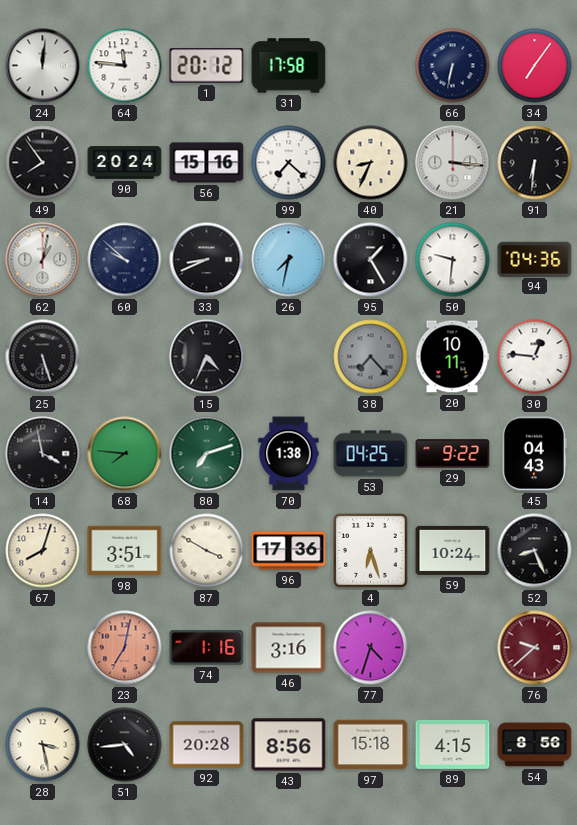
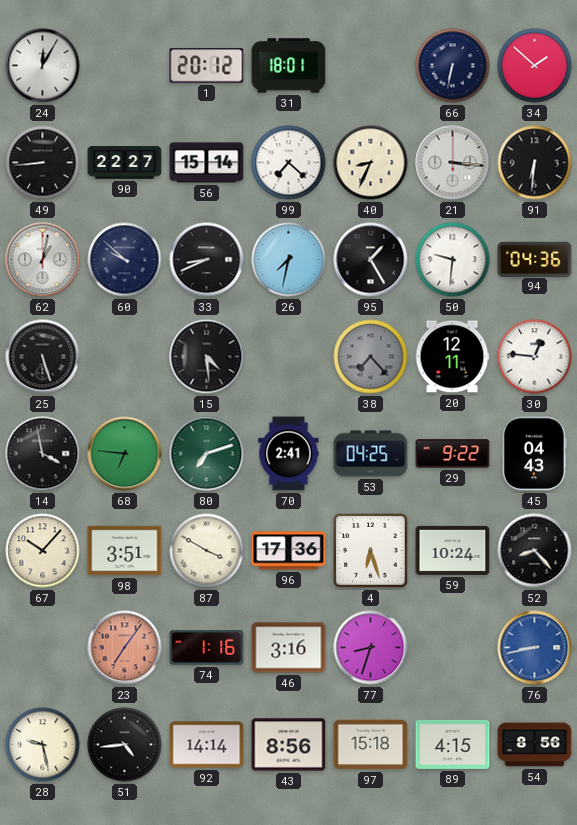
24: 12:01 -> 12:05
64: 11:46 -> none
31: 17:58 -> 18:01
34: 7:06 -> 1:52
49: 7:54 -> 8:44
90: 20:24 -> 22:27
56: 15:16 -> 15:14
15: 4:34 -> 4:29
20: 10:11 -> 12:11
68: 7:46 -> 6:46
70: 1:38 -> 2:41
67: 8:03 -> 10:07
52: 8:26 -> 8:23
23: 7:02 -> 7:06
77: 4:33 -> 8:33
76: 9:38 -> 8:43
76 dial: burgundy -> blue
28: 3:28 -> 9:28
92: 20:28 -> 14:14
